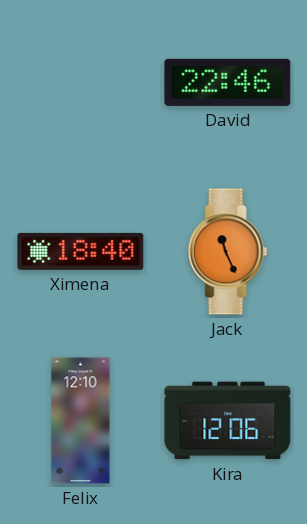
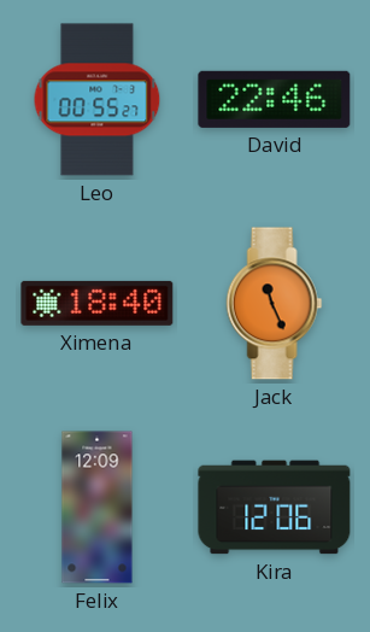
Leo: none -> 00:55
Felix: 12:10 -> 12:09
